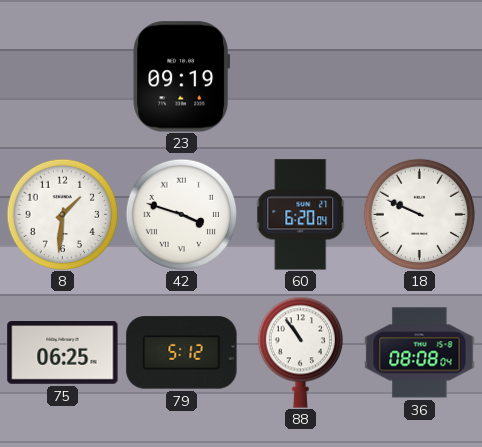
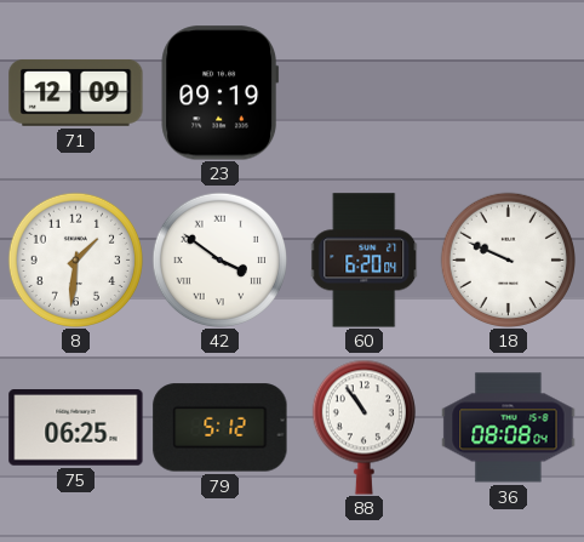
71: none -> 12:09
42: 3:48 -> 3:51
